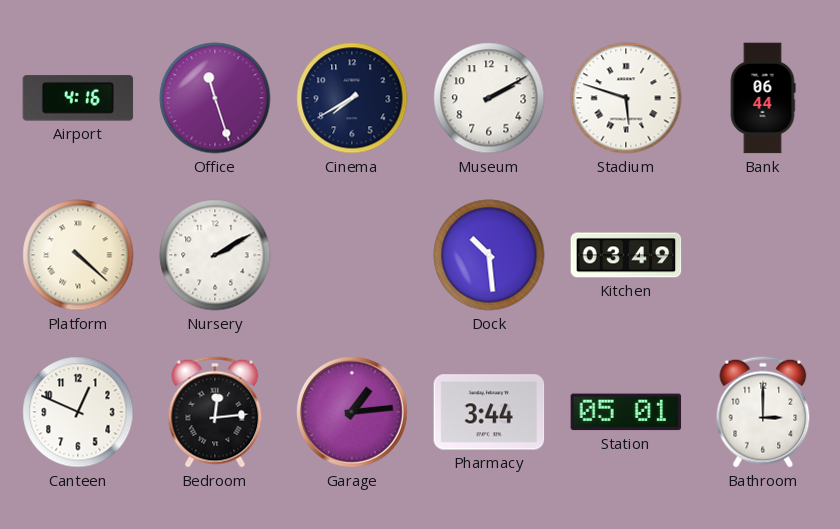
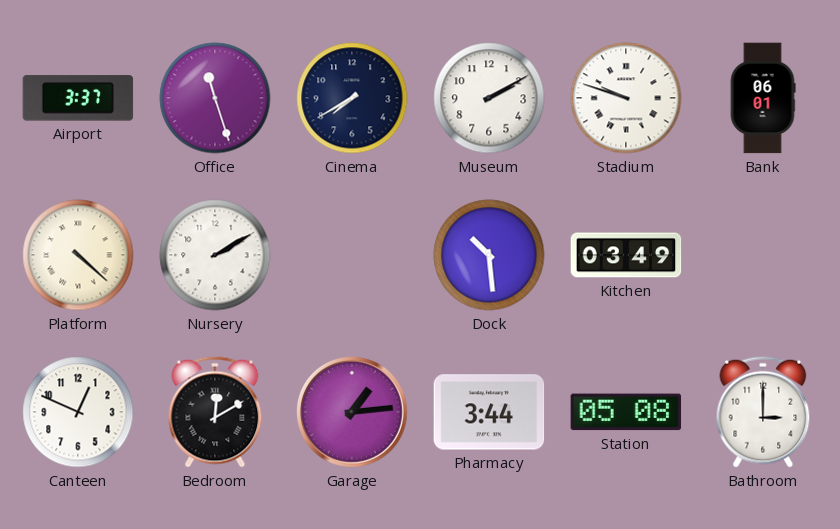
Airport: 4:16 -> 3:37
Stadium: 5:48 -> 9:48
Bank: 06:44 -> 06:01
Bedroom: 12:14 -> 12:10
Station: 05:01 -> 05:08
